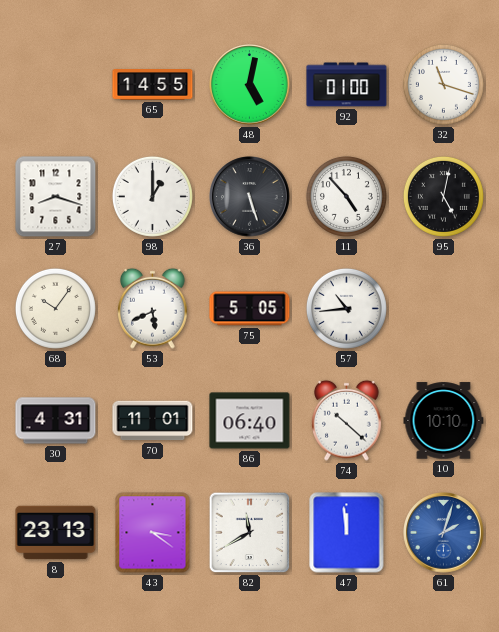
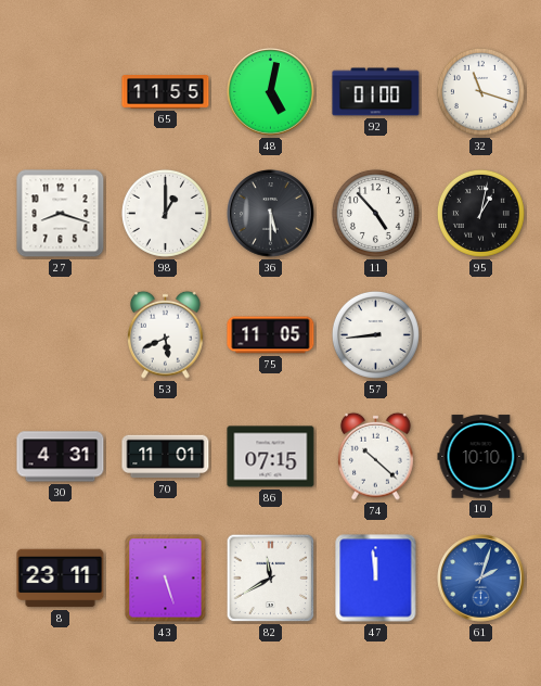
65: 14:55 -> 11:55
36: 5:27 -> 5:30
95: 5:02 -> 1:02
68: 10:06 -> none
75: 5:05 -> 11:05
57: 10:44 -> 8:44
86: 06:40 -> 07:15
8: 23:13 -> 23:11
43: 3:21 -> 5:27
